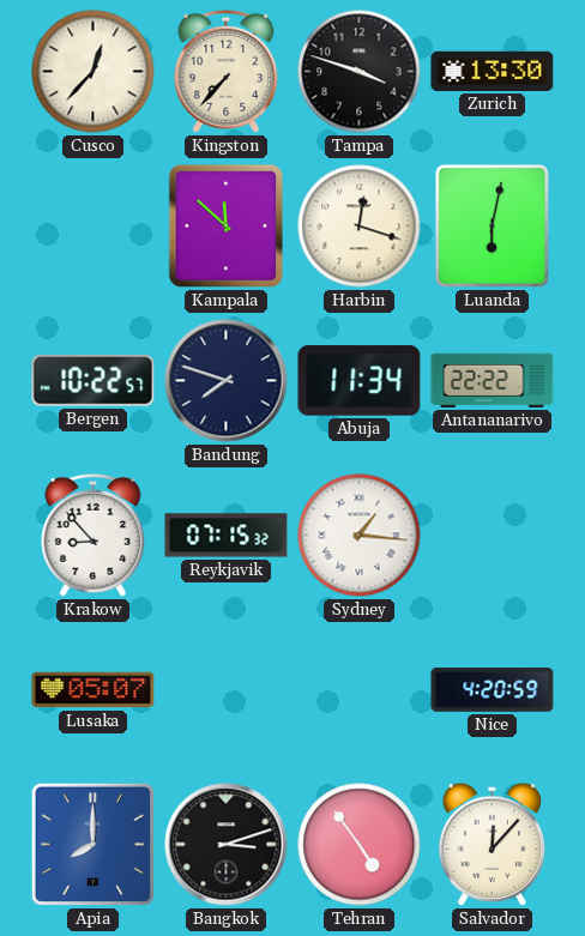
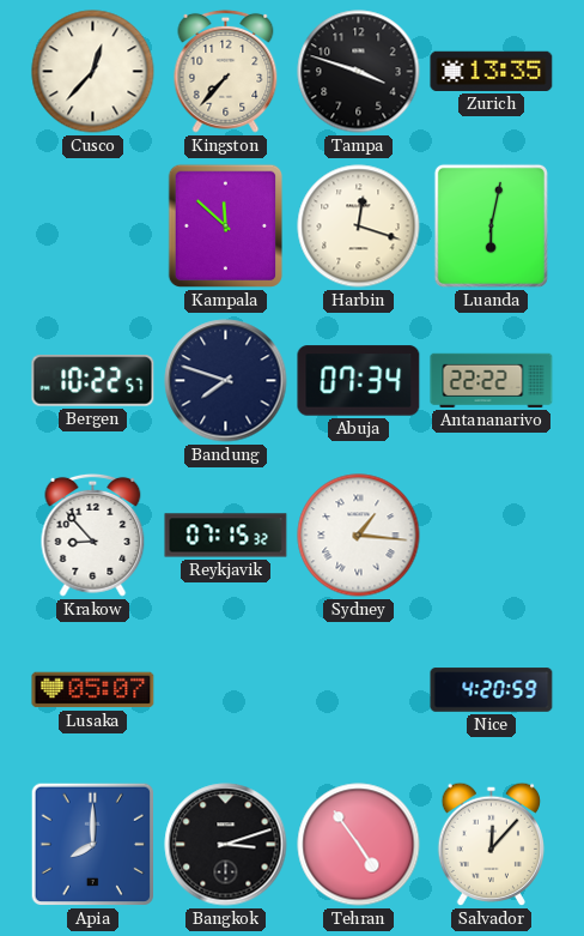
Zurich: 13:30 -> 13:35
Abuja: 11:34 -> 07:34
